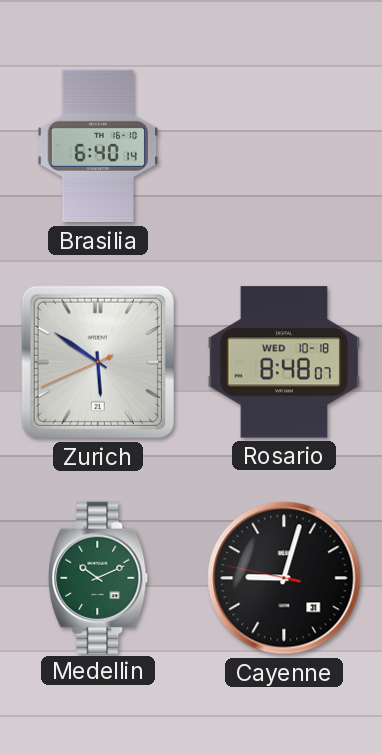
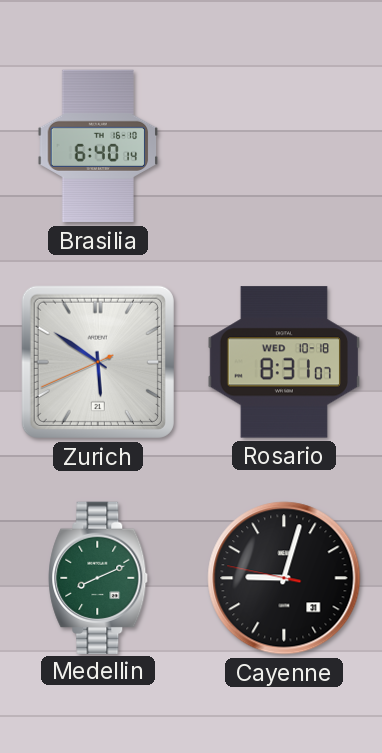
Rosario: 8:48 -> 8:31
Medellin: 10:11 -> 8:11
